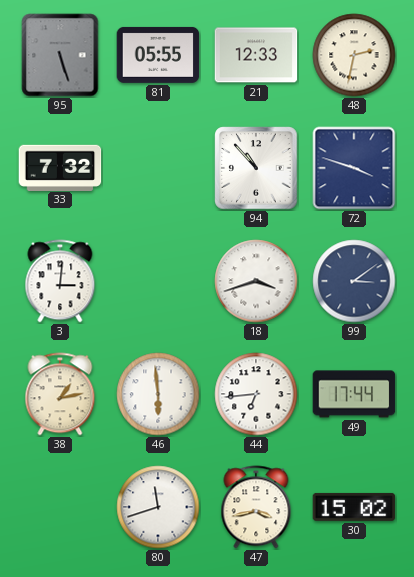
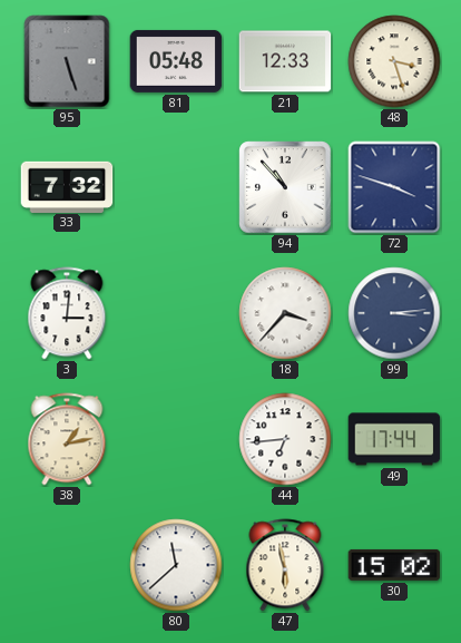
81: 05:55 -> 05:48
48: 2:32 -> 3:27
18: 3:42 -> 3:37
99: 3:09 -> 3:14
46: 5:59 -> none
80: 11:42 -> 11:38
47: 3:43 -> 5:58
